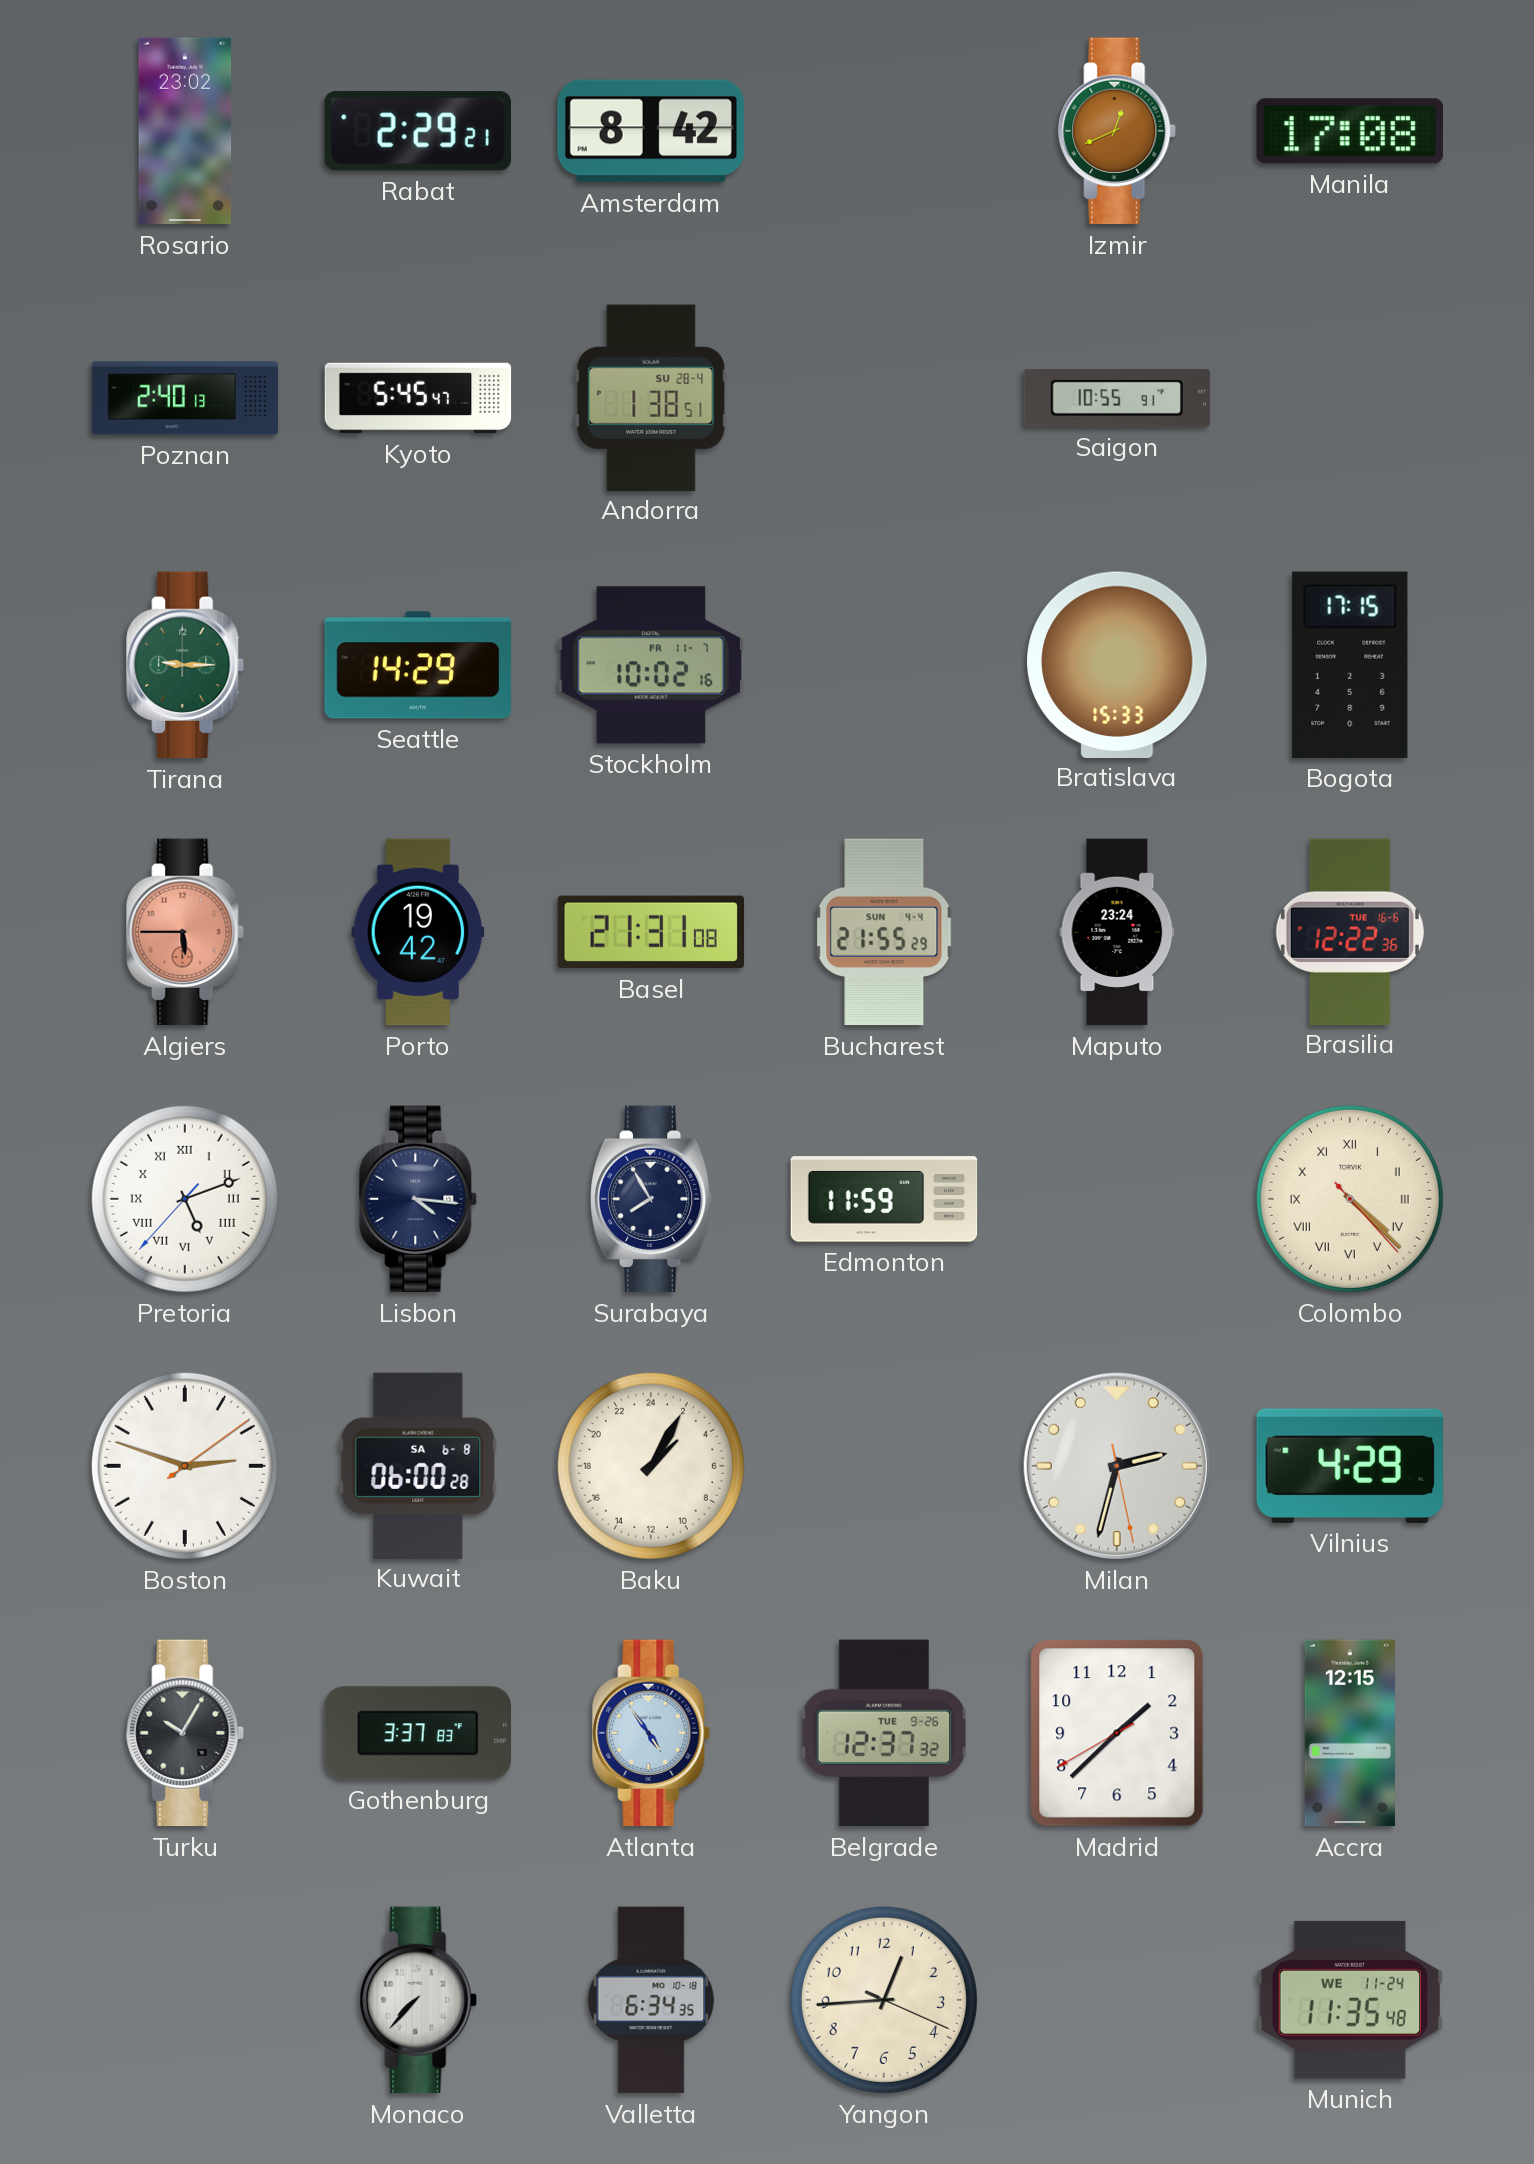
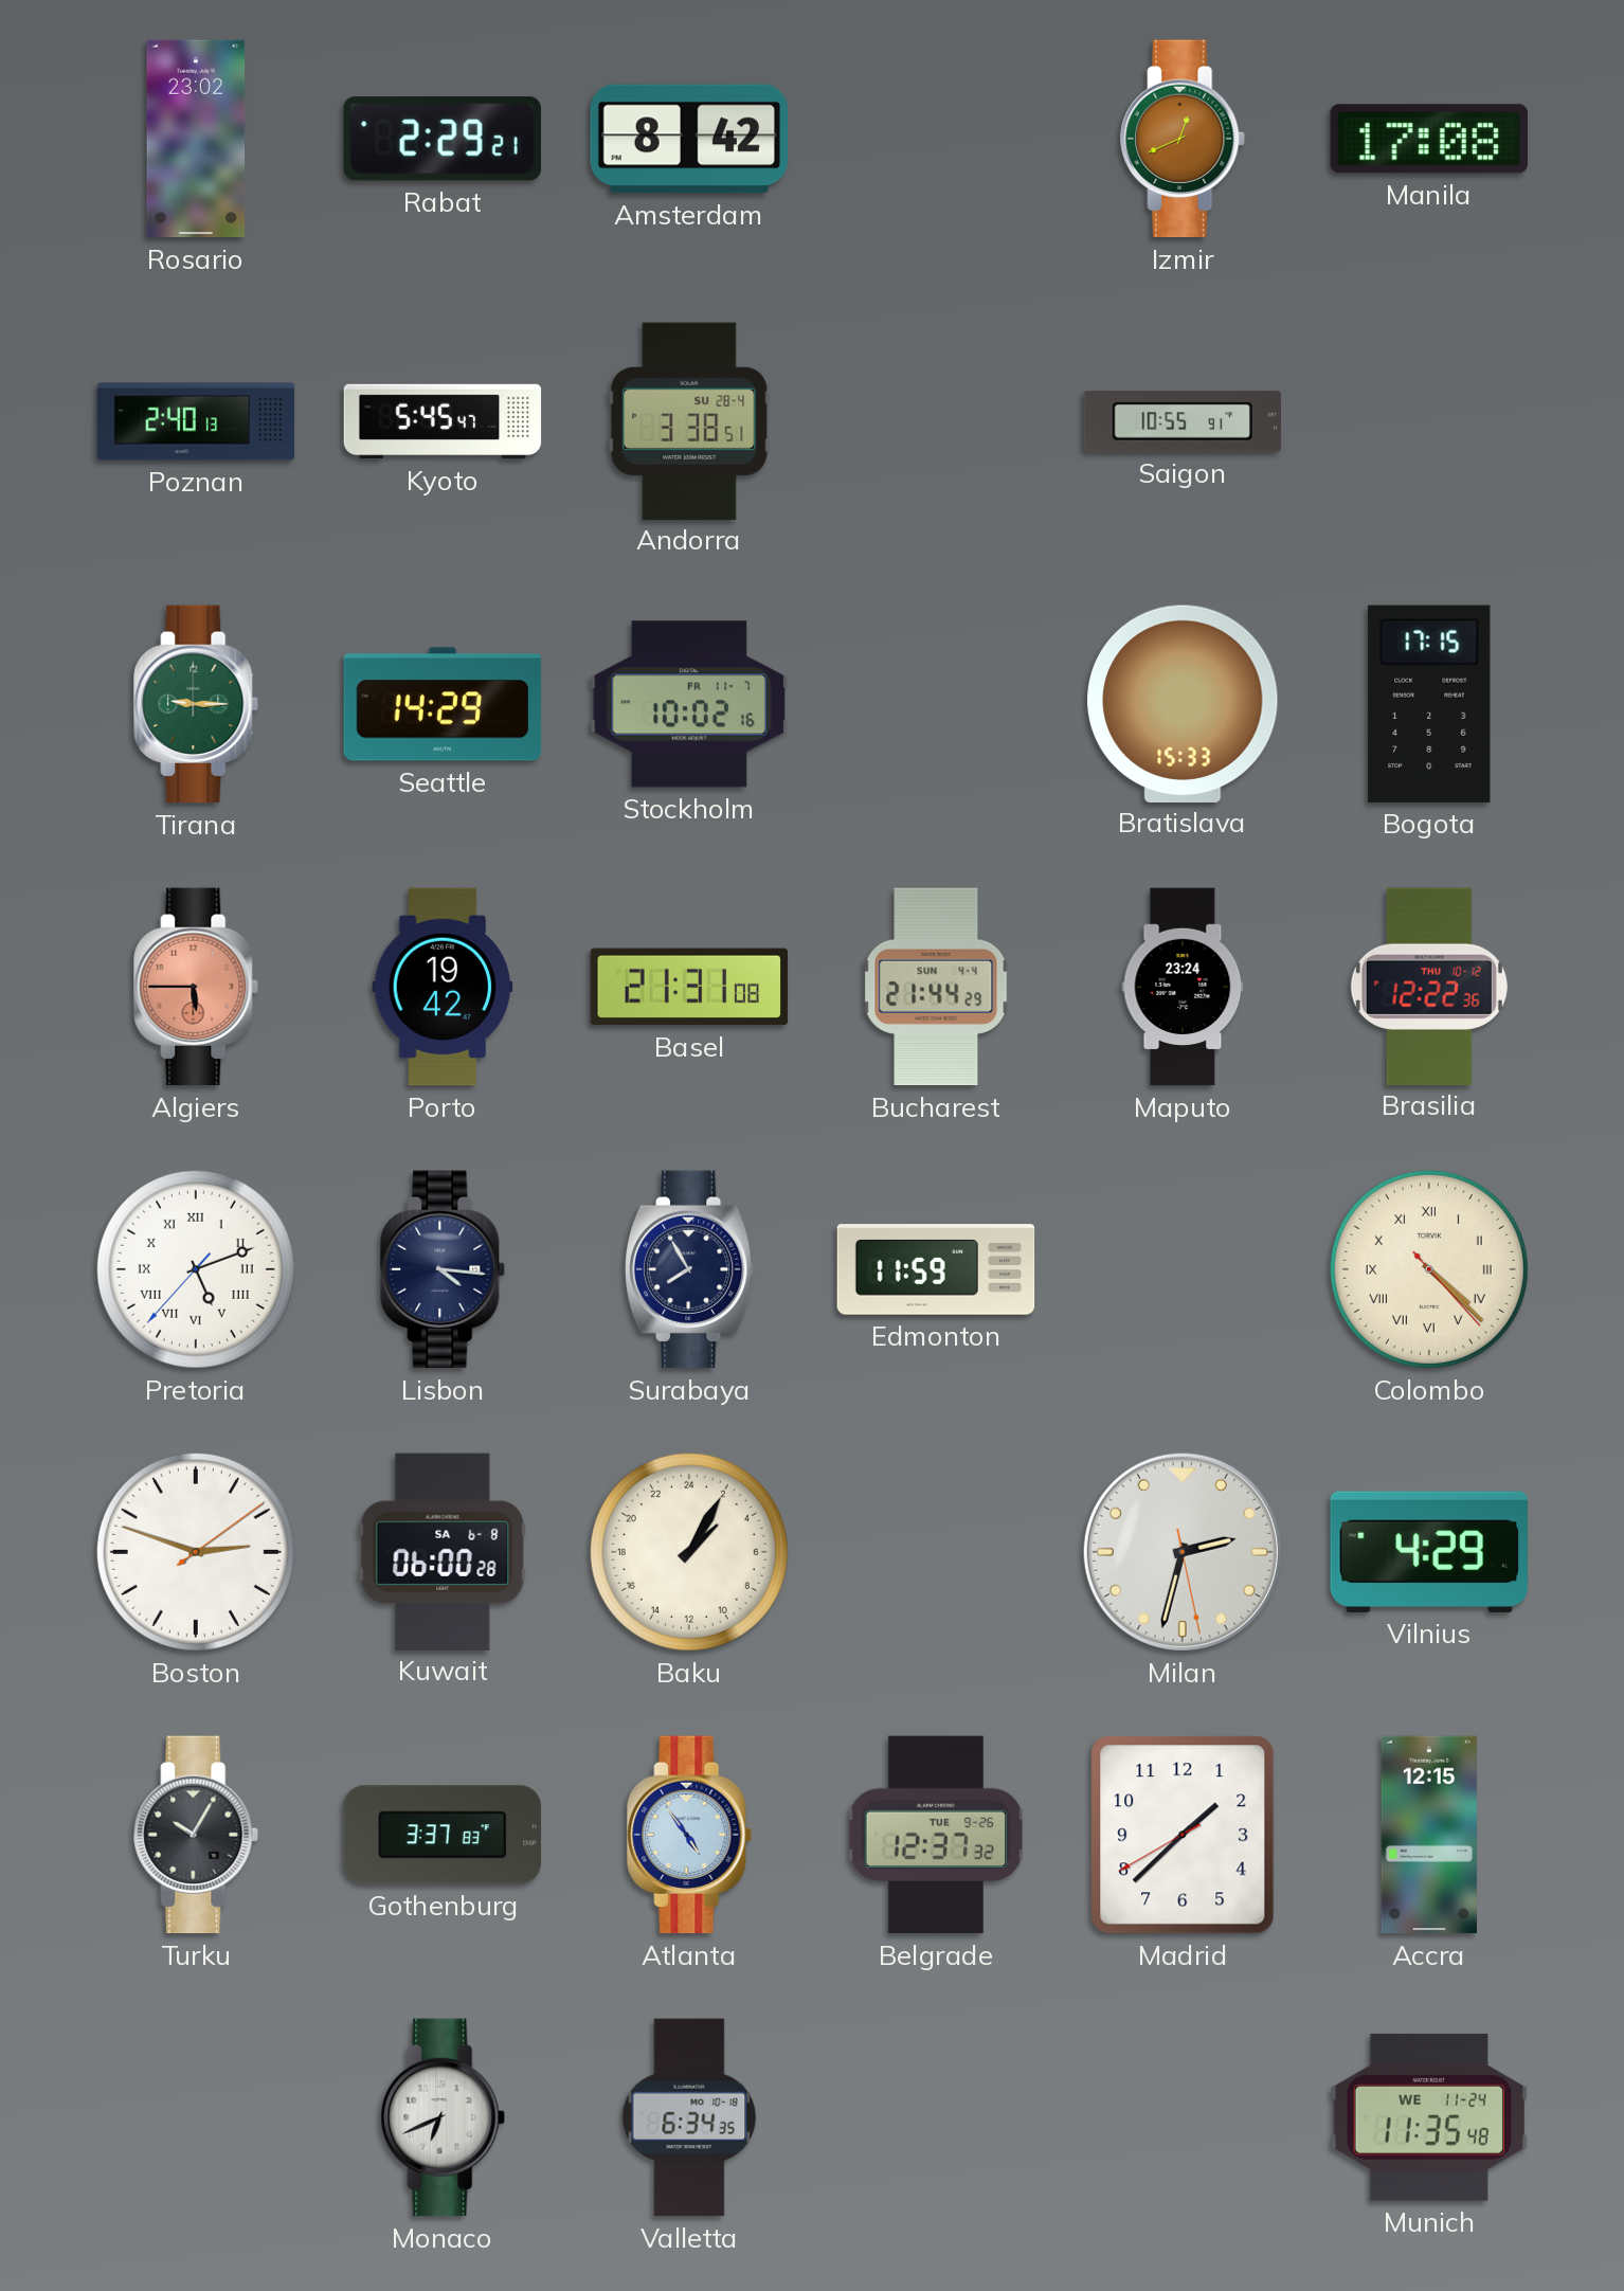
Andorra: 1:38 -> 3:38
Bucharest: 21:55 -> 21:44
Brasilia date: TUE 16-6 -> THU 10-12
Monaco: 7:37 -> 6:41
Yangon: 12:44 -> none
